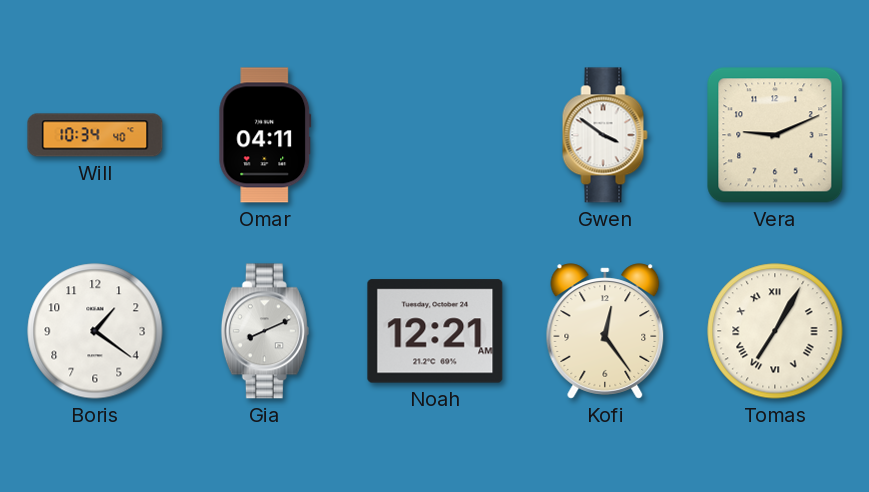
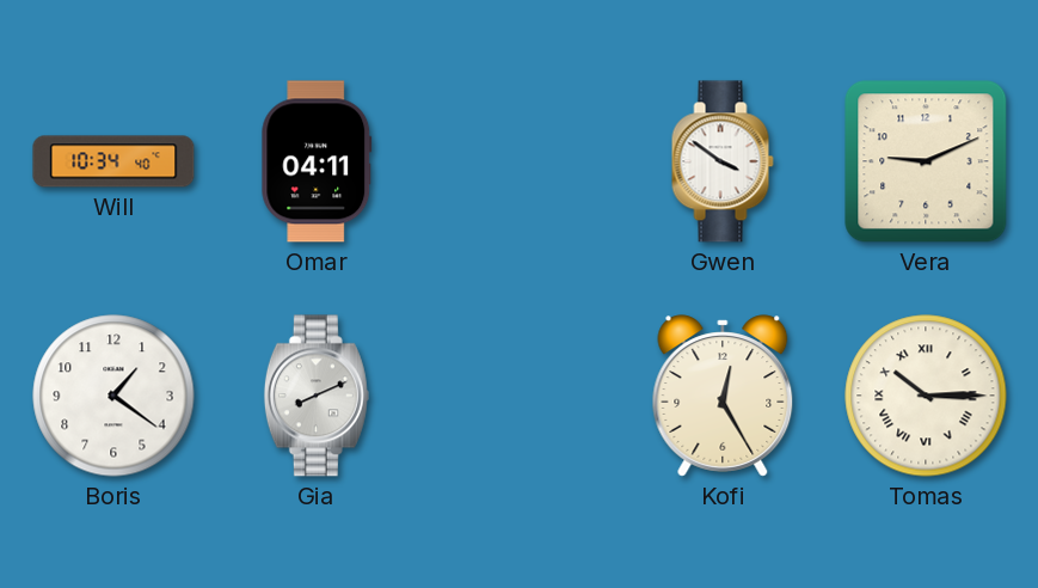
Noah: 12:21 -> none
Kofi: 12:24 -> 12:25
Tomas: 7:05 -> 10:15
